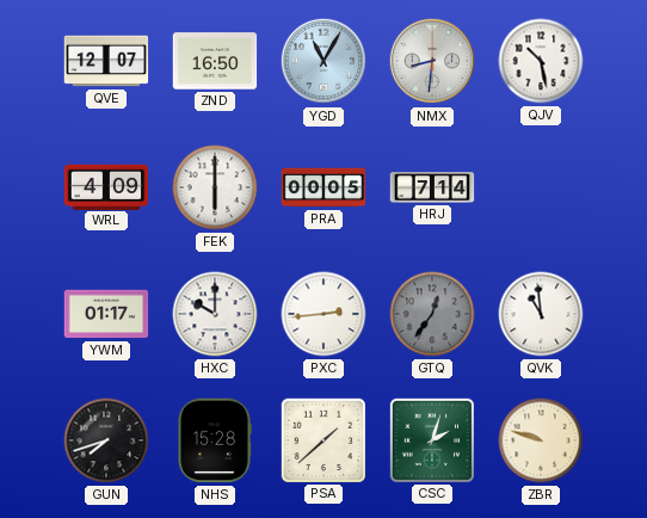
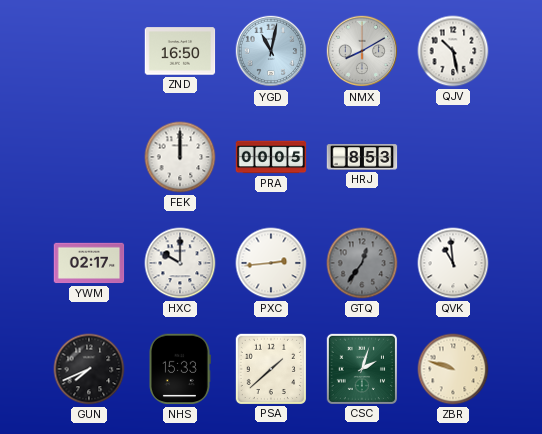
QVE: 12:07 -> none
YGD: 11:05 -> 11:02
NMX: 8:31 -> 8:10
WRL: 4:09 -> none
FEK: 6:00 -> 12:00
HRJ: 7:14 -> 8:53
YWM: 01:17 -> 02:17
GUN: 7:42 -> 7:41
NHS: 15:28 -> 15:33
